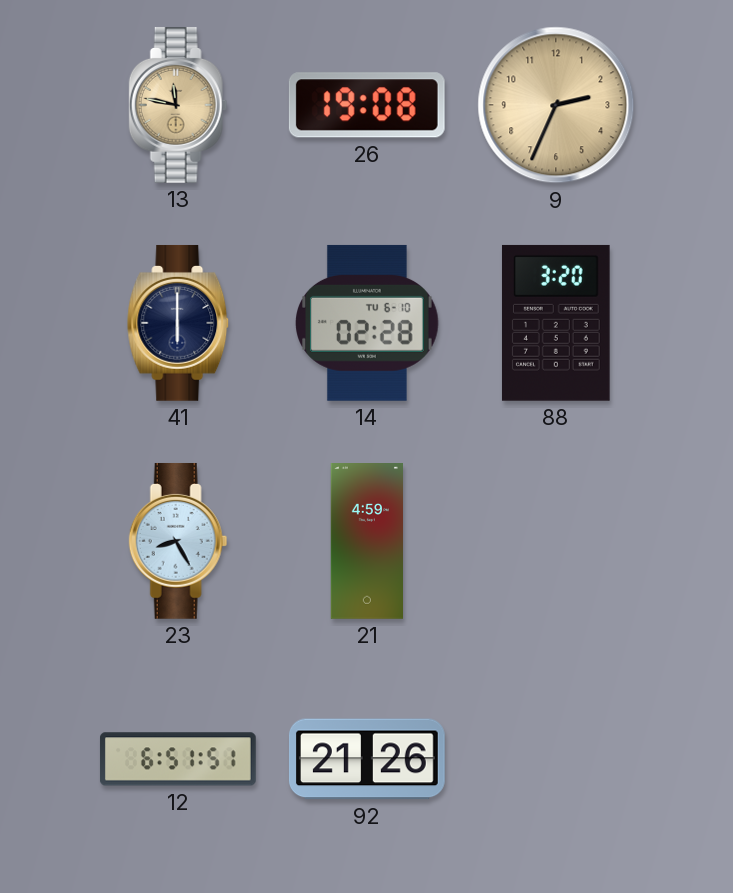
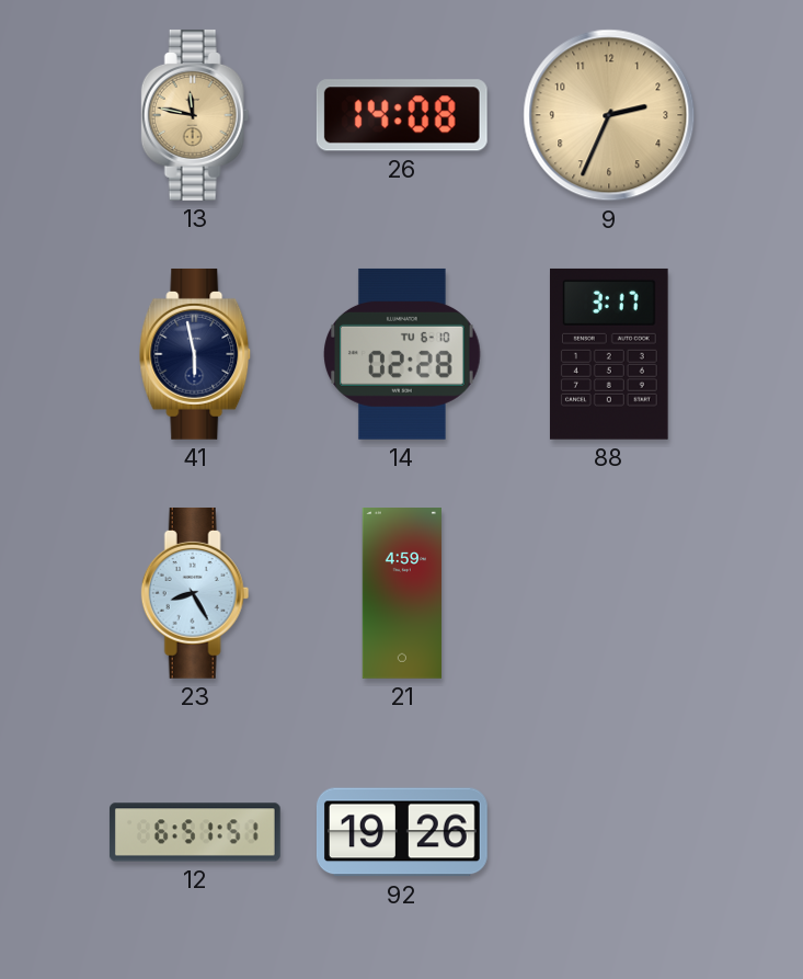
26: 19:08 -> 14:08
41: 6:00 -> 5:58
88: 3:20 -> 3:17
92: 21:26 -> 19:26
